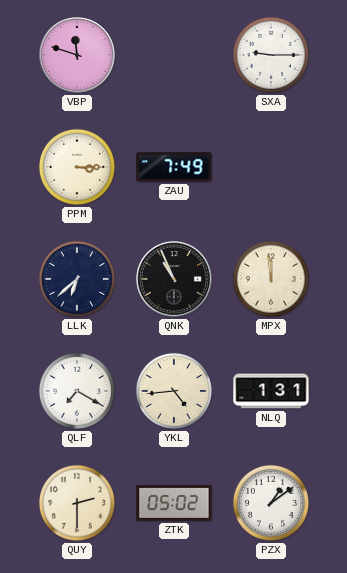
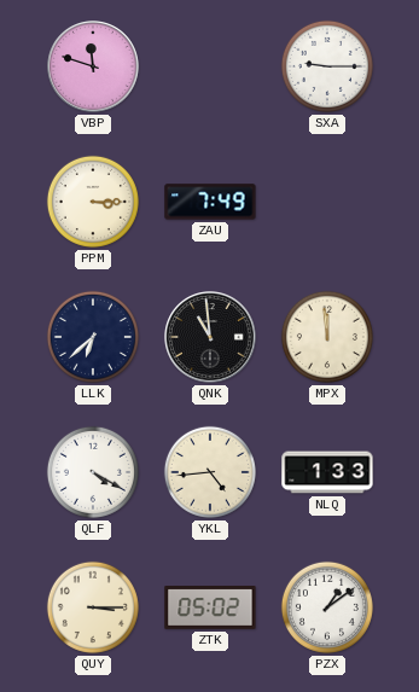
QNK: 10:56 -> 10:59
QLF: 7:20 -> 4:20
NLQ: 1:31 -> 1:33
QUY: 2:30 -> 3:15
